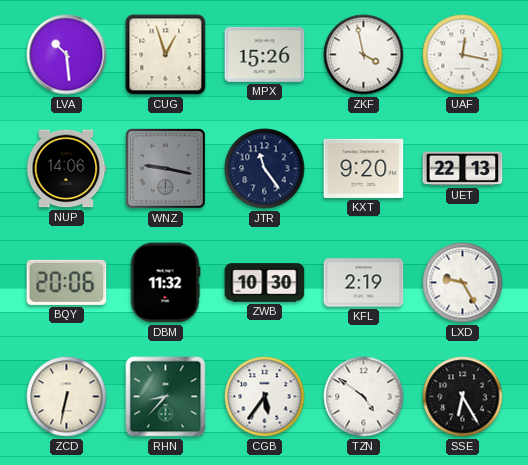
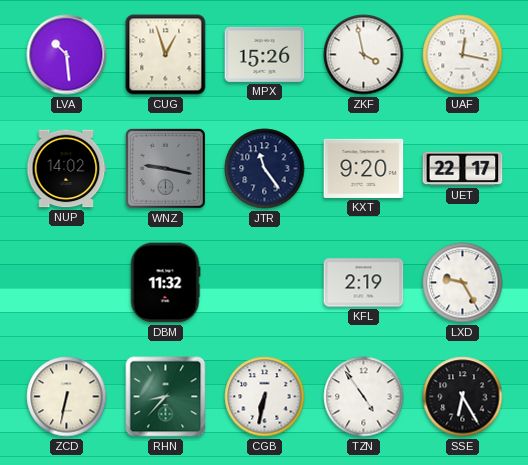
NUP: 14:06 -> 14:02
UET: 22:13 -> 22:17
BQY: 20:06 -> none
ZWB: 10:30 -> none
CGB: 5:36 -> 6:32
TZN: 4:51 -> 4:54
